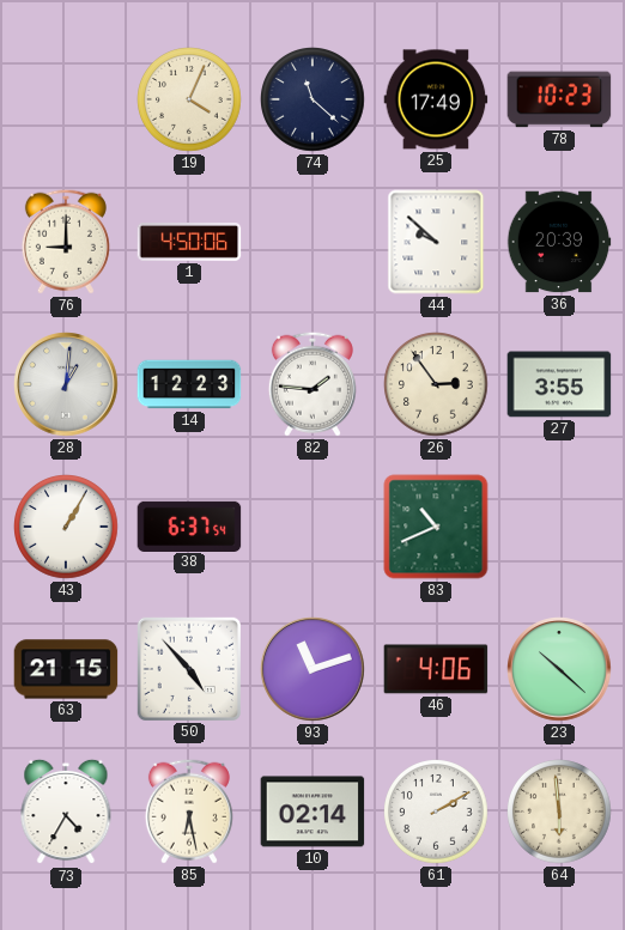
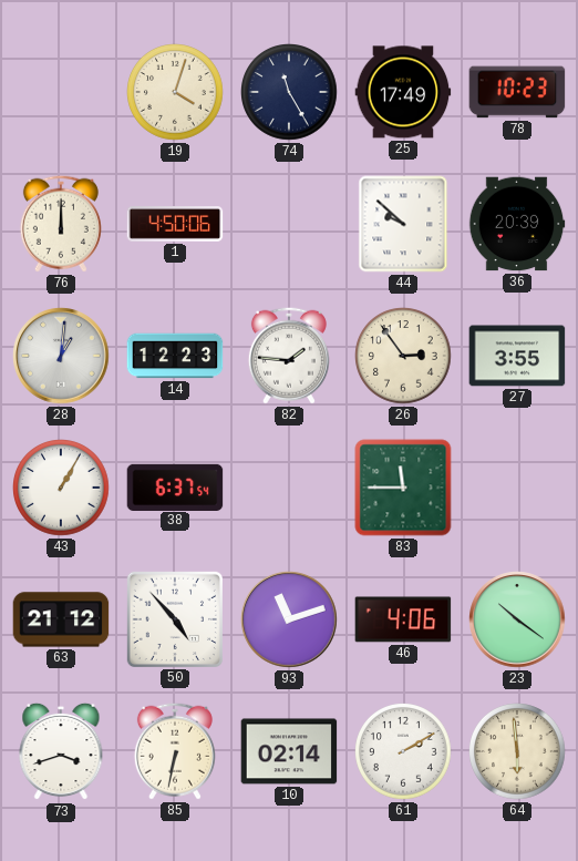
19: 4:04 -> 4:03
74: 11:22 -> 11:25
76: 9:00 -> 12:00
83: 10:41 -> 11:45
63: 21:15 -> 21:12
23: 10:22 -> 10:21
73: 4:35 -> 3:42
85: 6:28 -> 6:32
